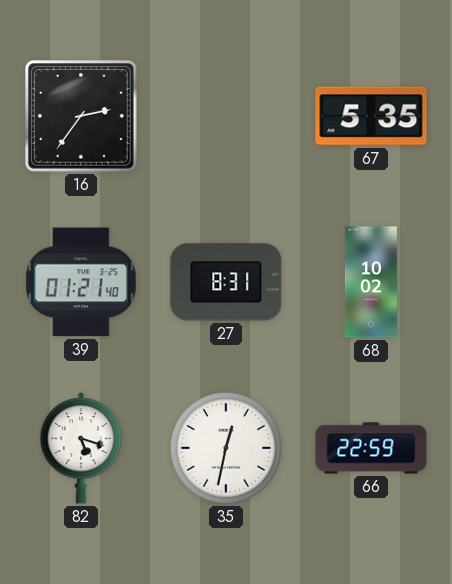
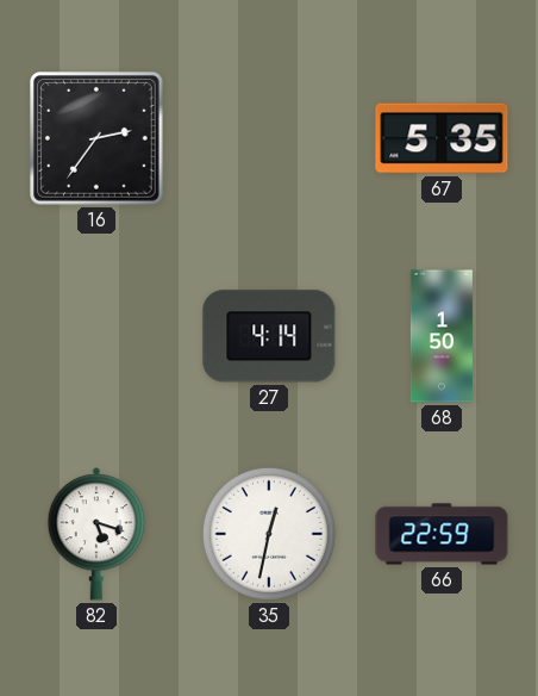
39: 01:21 -> none
27: 8:31 -> 4:14
68: 10:02 -> 1:50
